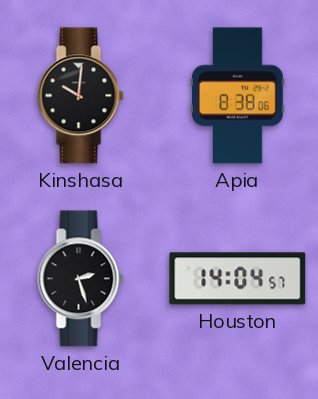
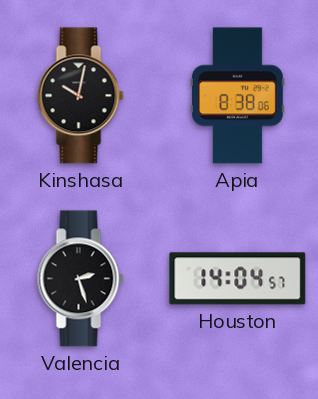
Kinshasa: 10:01 -> 10:02
